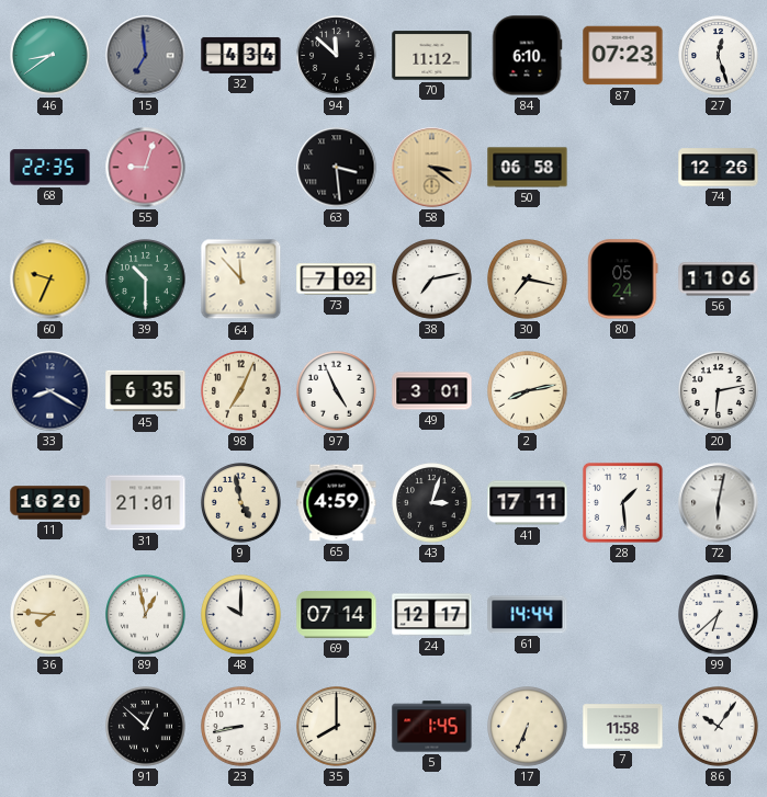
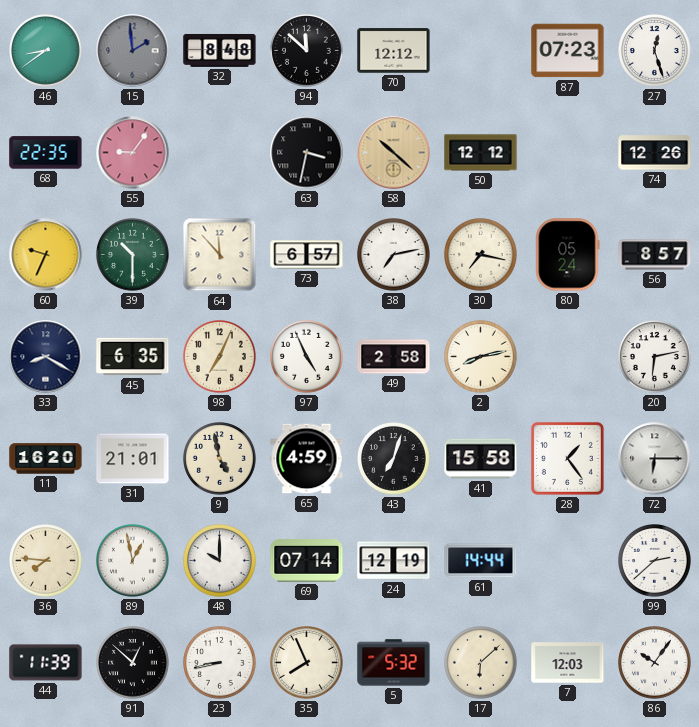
15: 6:59 -> 1:59
32: 4:34 -> 8:48
70: 11:12 -> 12:12
84: 6:10 -> none
55: 9:03 -> 9:06
63: 3:29 -> 3:32
58: 3:21 -> 10:22
50: 06:58 -> 12:12
73: 7:02 -> 6:57
56: 11:06 -> 8:57
49: 3:01 -> 2:58
43: 3:03 -> 7:03
41: 17:11 -> 15:58
28: 1:29 -> 1:24
72: 6:02 -> 6:15
24: 12:17 -> 12:19
99: 6:38 -> 2:38
44: none -> 11:39
35: 8:00 -> 7:56
5: 1:45 -> 5:32
17: 6:34 -> 6:08
7: 11:58 -> 12:03
